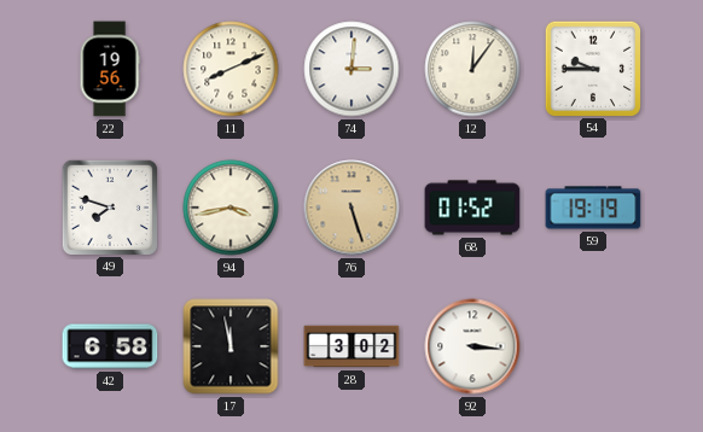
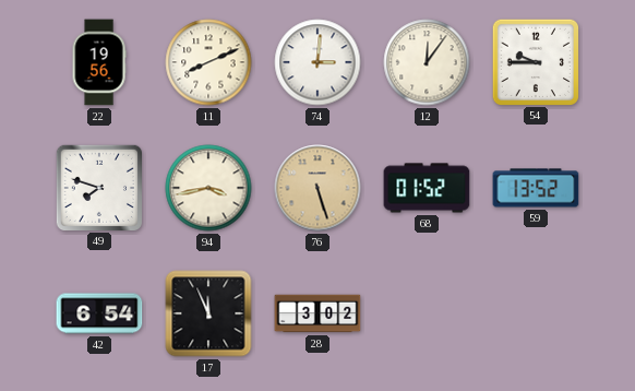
59: 19:19 -> 13:52
42: 6:58 -> 6:54
17: 11:58 -> 11:56
92: 3:16 -> none
